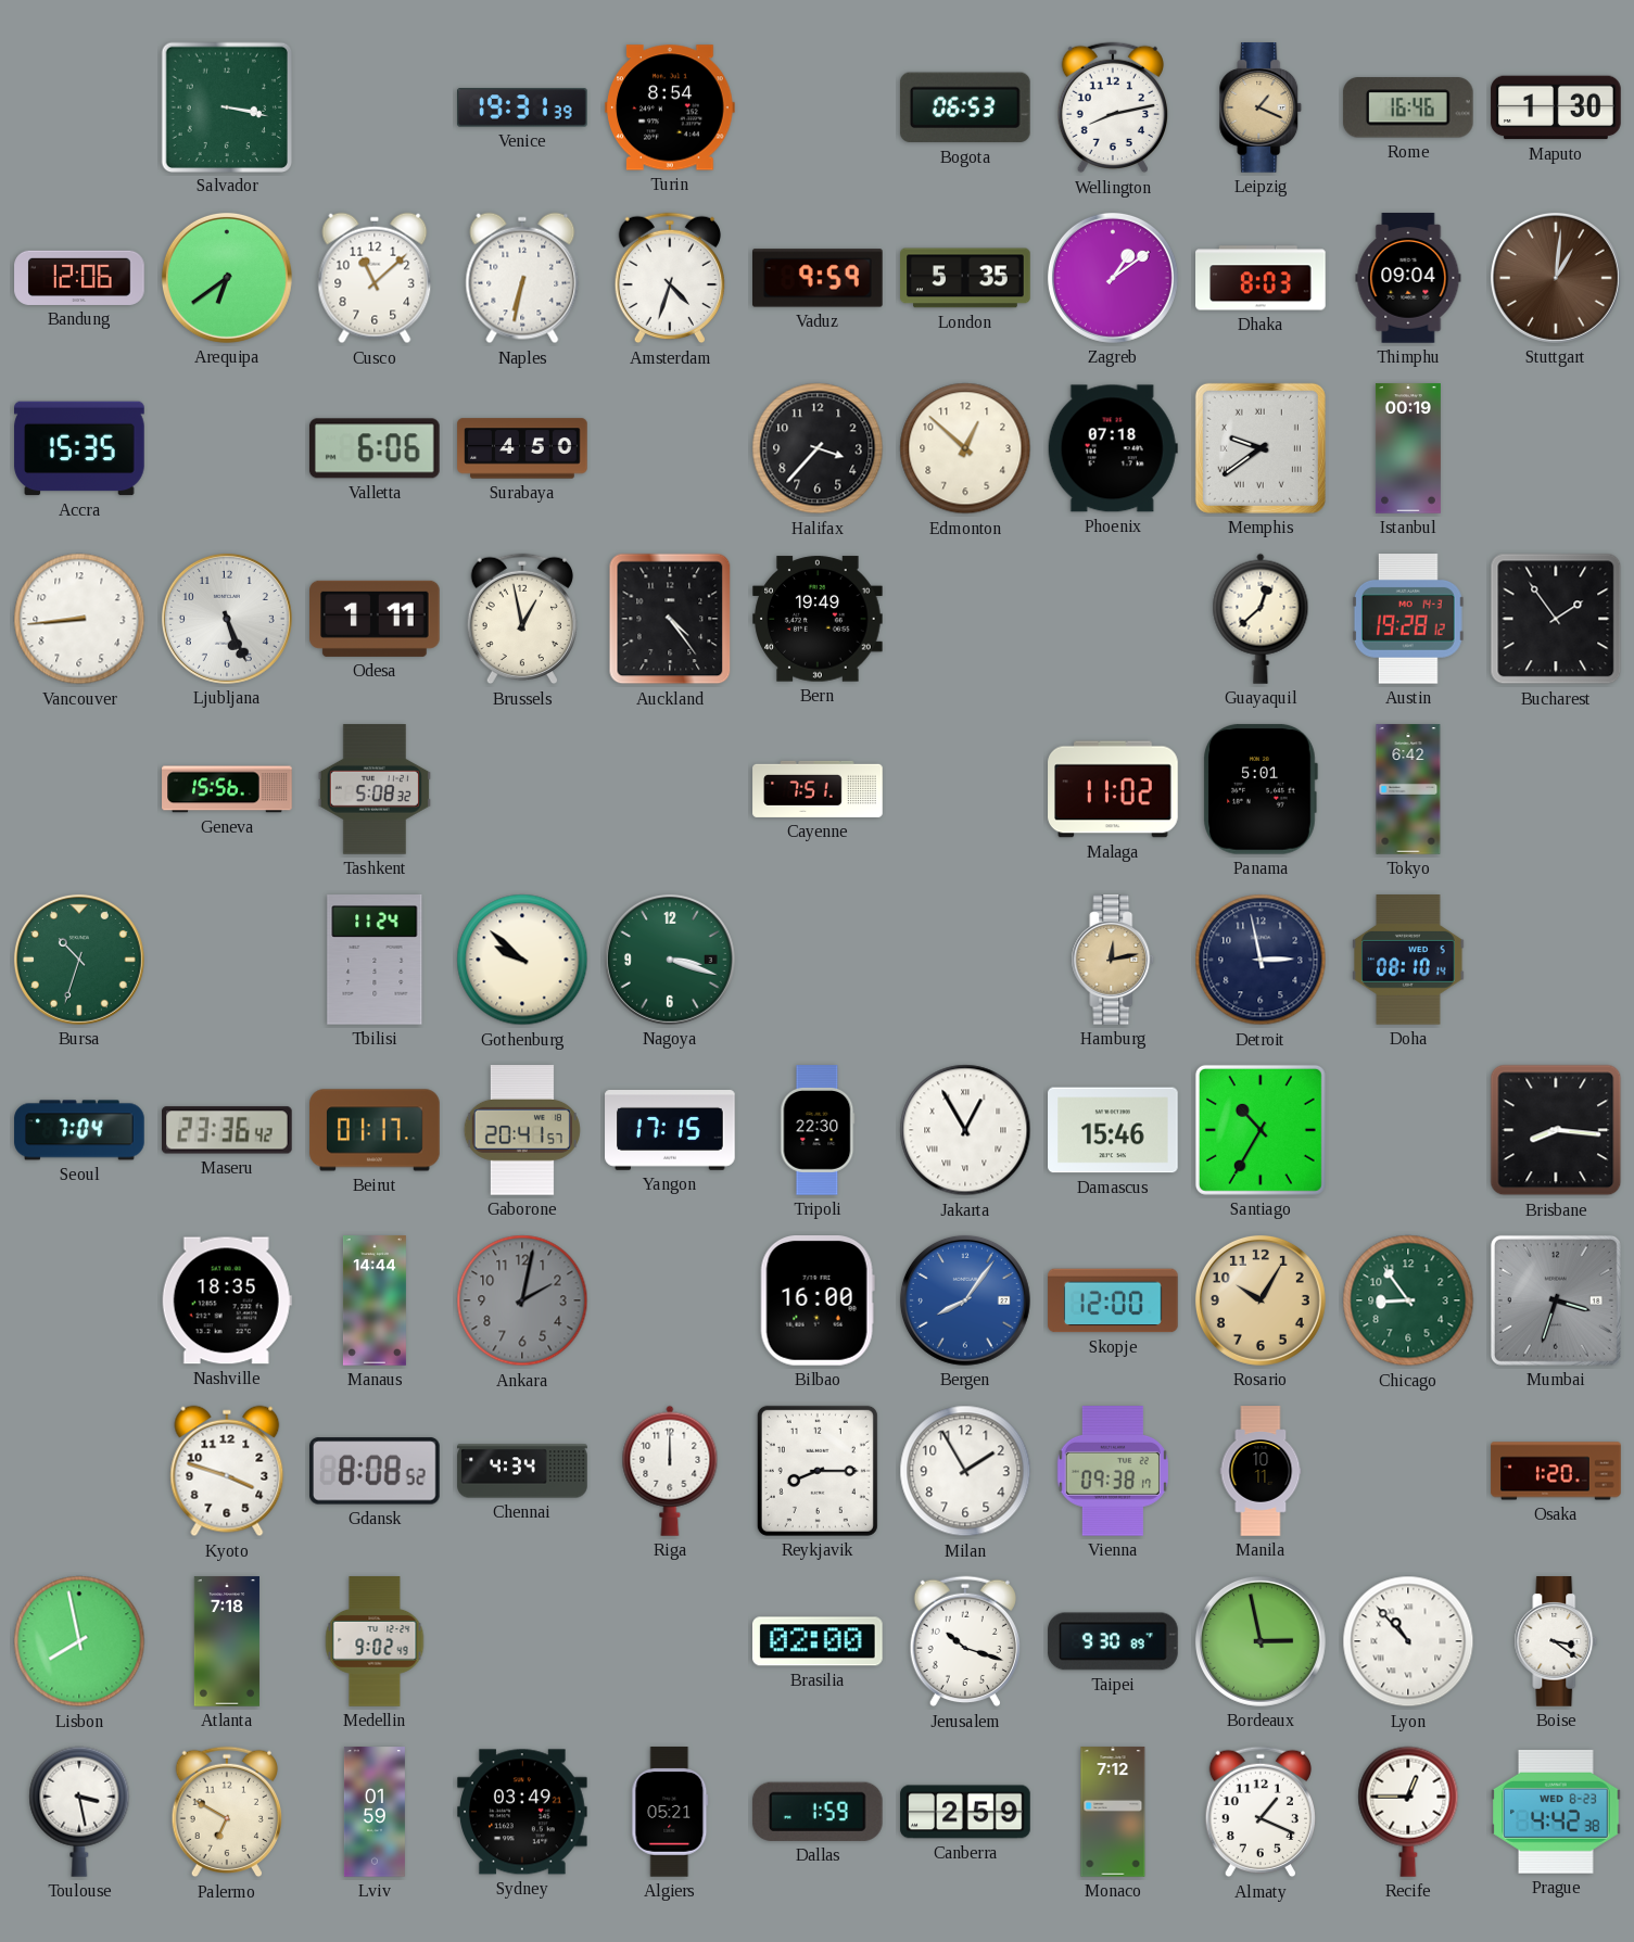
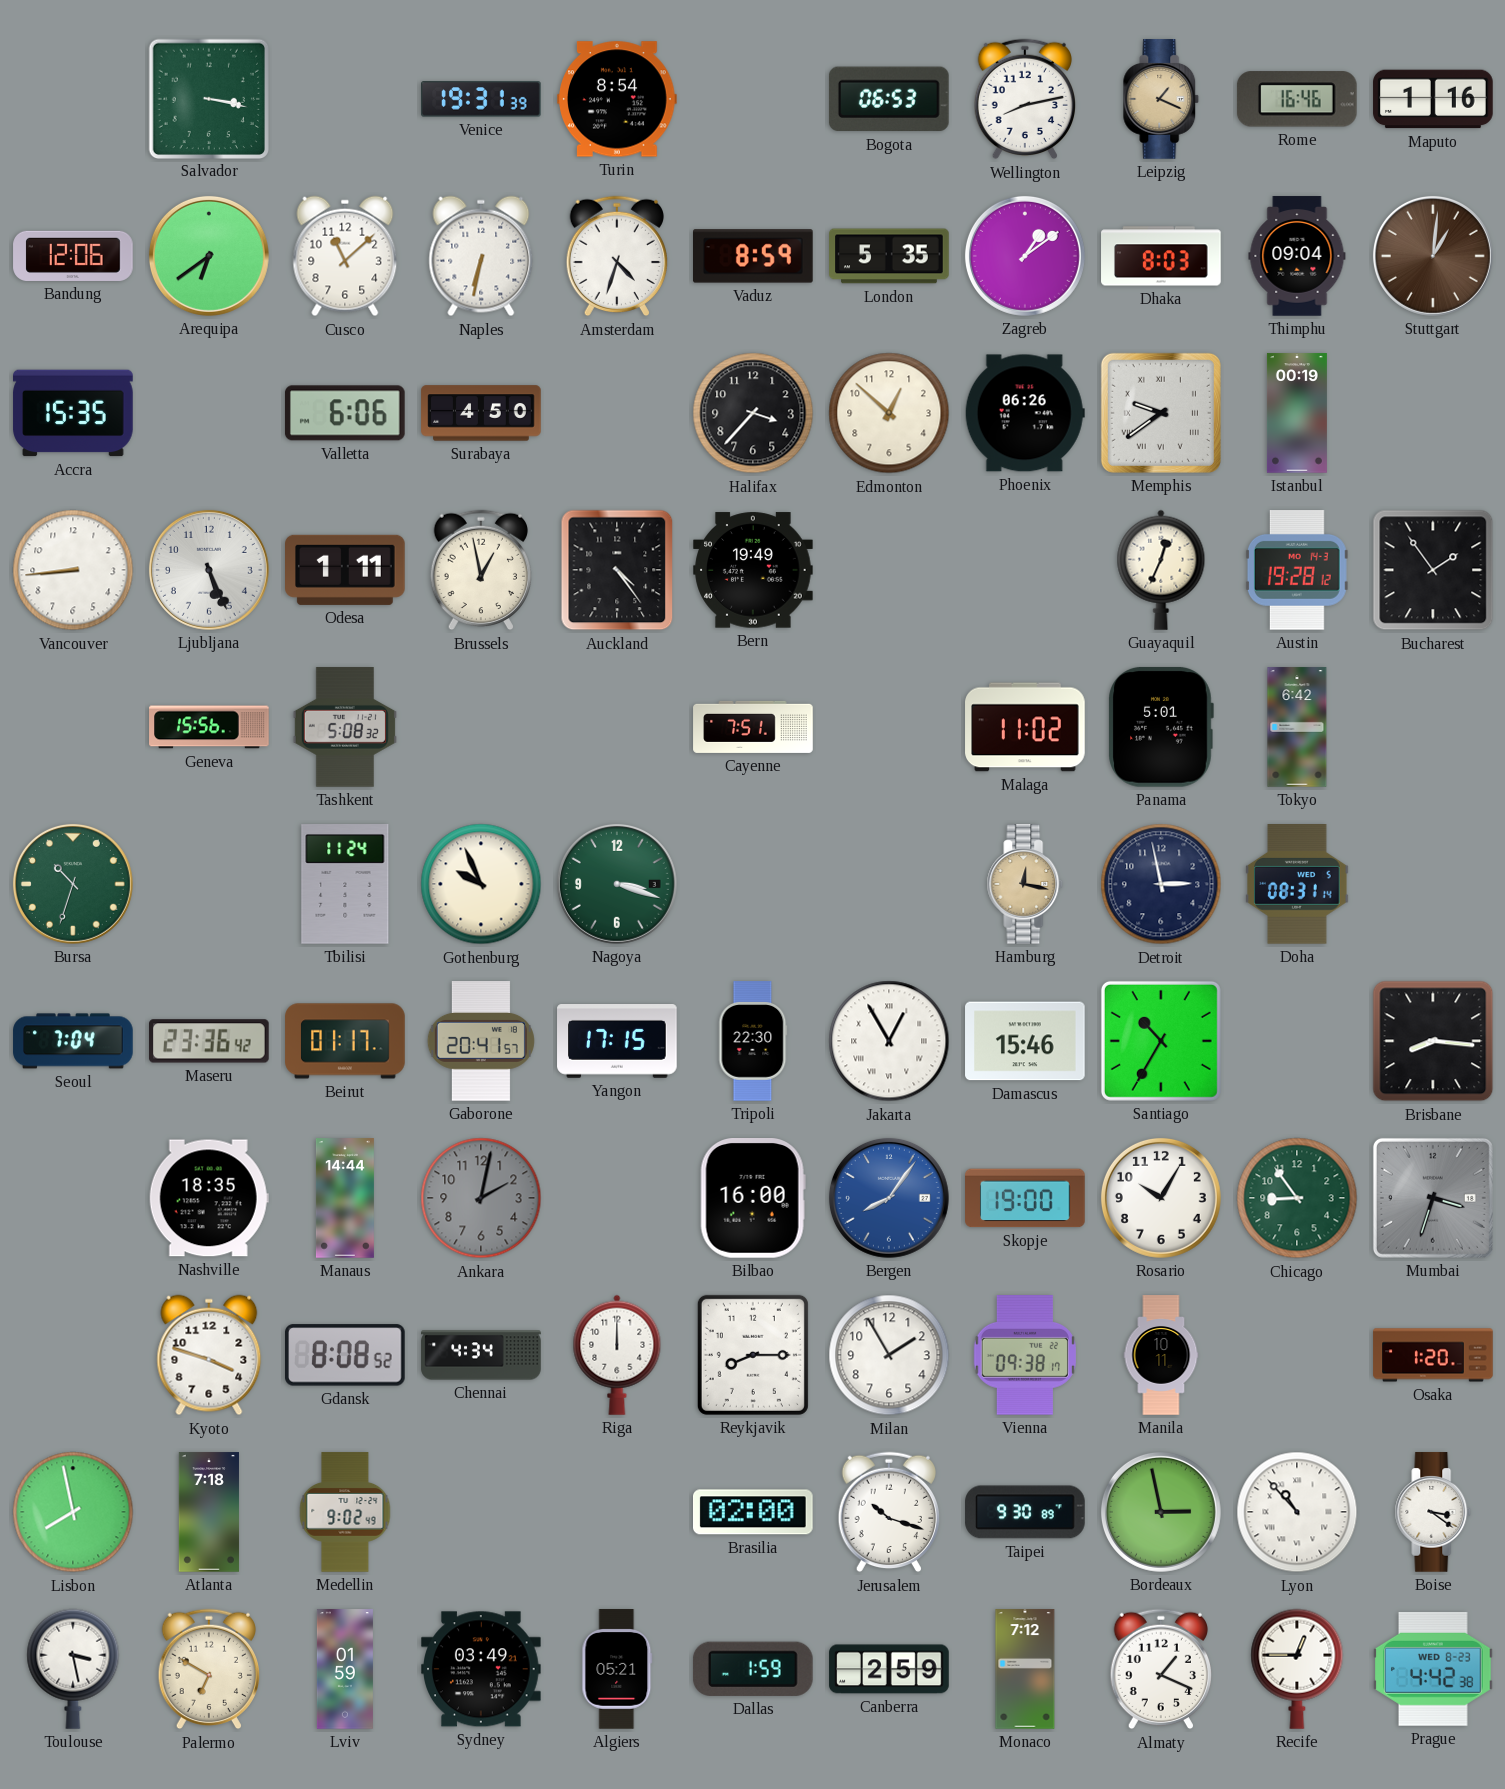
Maputo: 1:30 -> 1:16
Vaduz: 9:59 -> 8:59
Phoenix: 07:18 -> 06:26
Guayaquil: 12:38 -> 12:34
Gothenburg: 9:52 -> 9:56
Hamburg: 12:13 -> 12:17
Doha: 08:10 -> 08:31
Skopje: 12:00 -> 19:00
Rosario dial: champagne -> white
